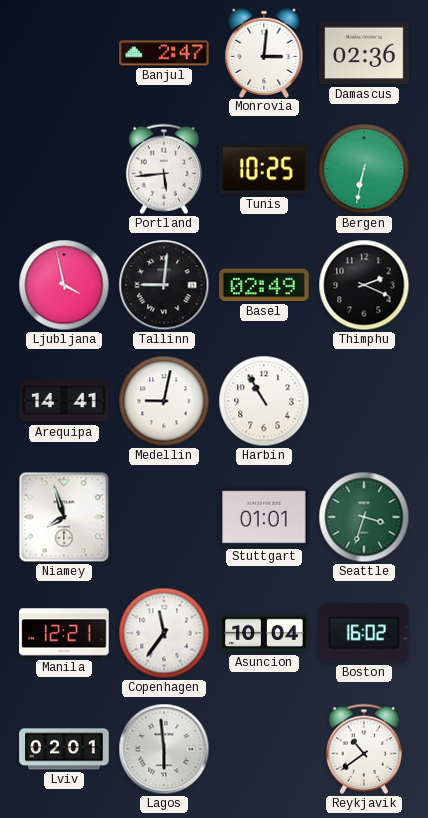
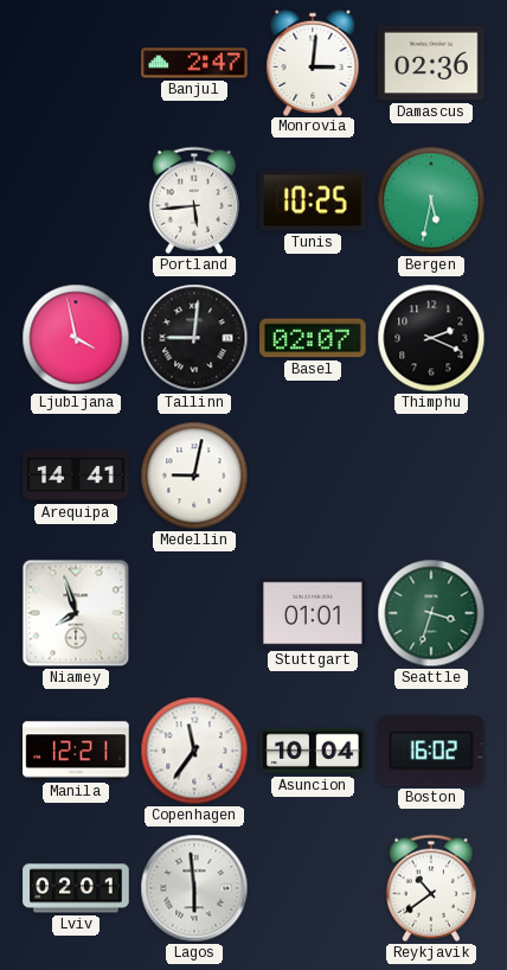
Bergen: 6:32 -> 5:32
Basel: 02:49 -> 02:07
Harbin: 10:55 -> none
